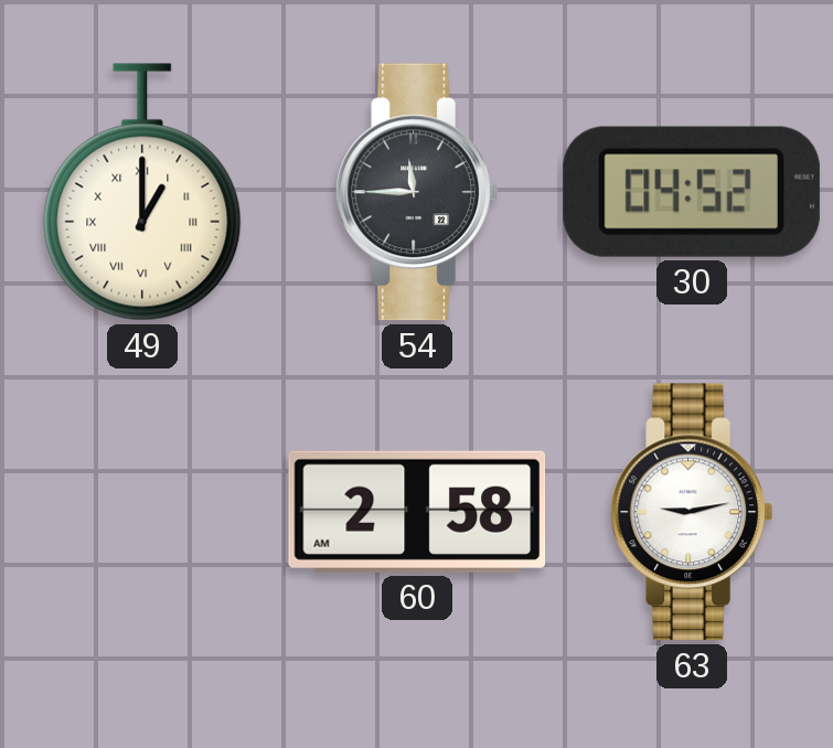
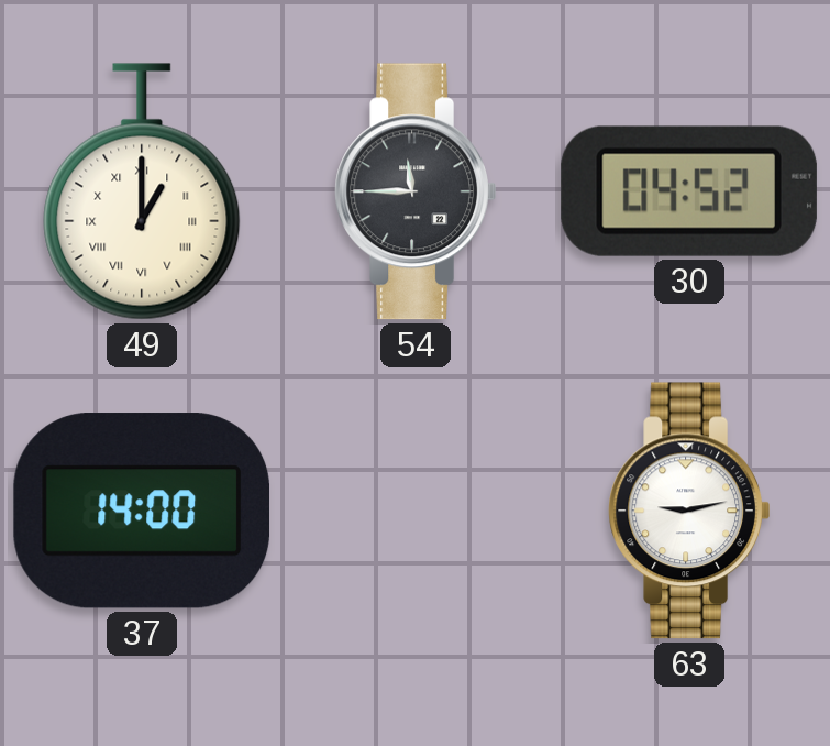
37: none -> 14:00
60: 2:58 -> none
